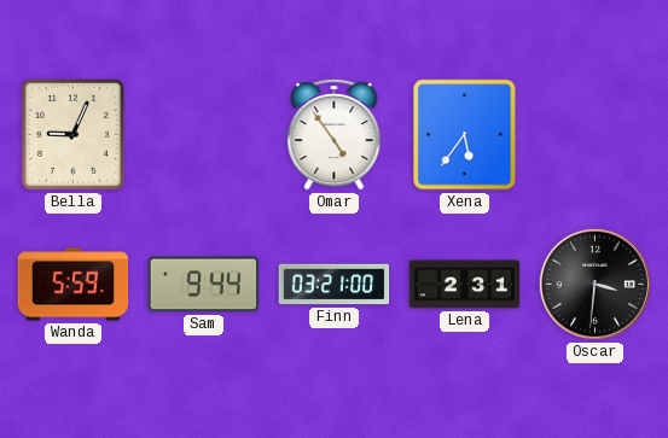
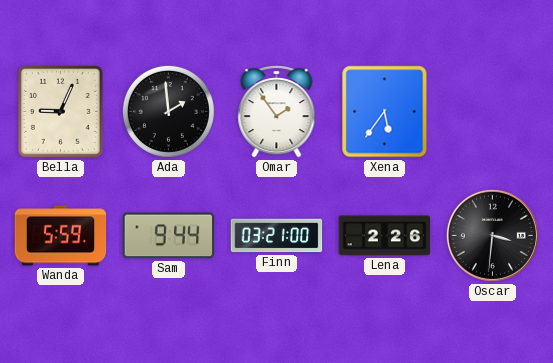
Ada: none -> 1:59
Omar: 4:54 -> 1:54
Lena: 2:31 -> 2:26
